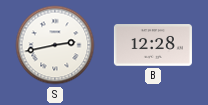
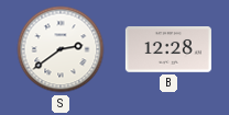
S: 2:43 -> 2:39
